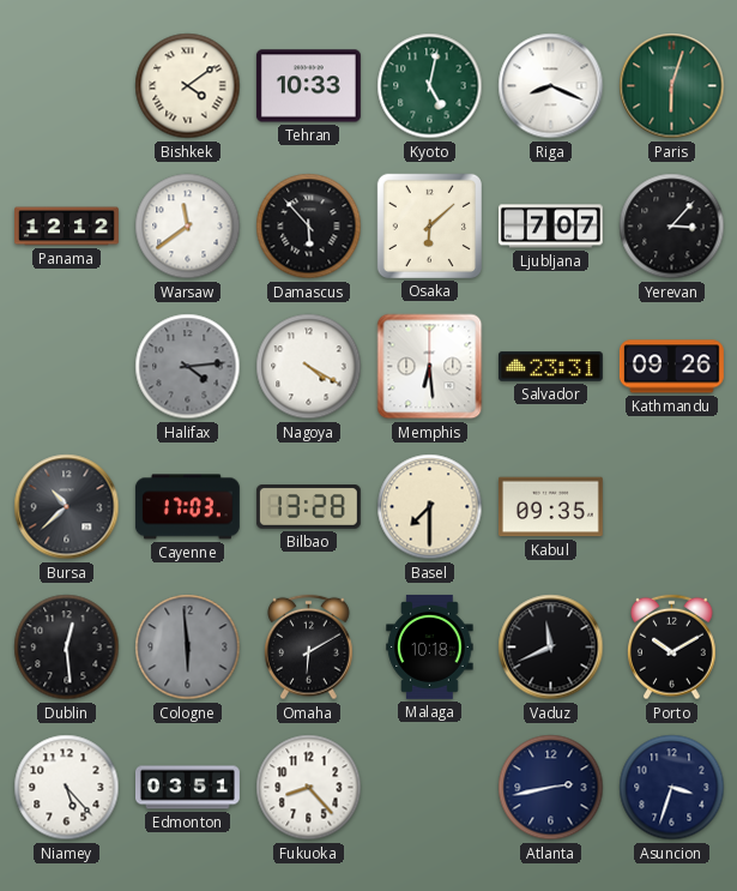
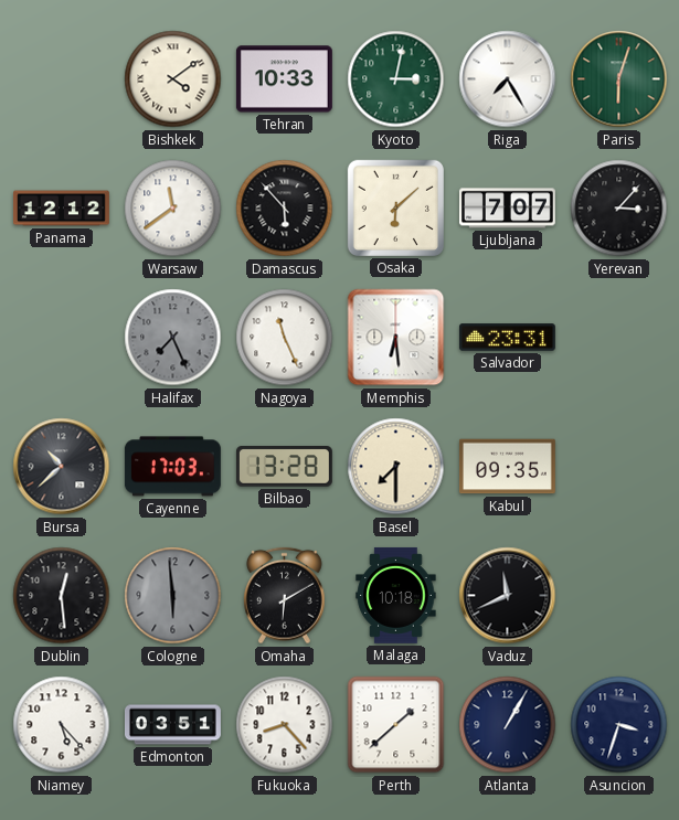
Kyoto: 5:02 -> 3:02
Riga: 8:19 -> 7:25
Halifax: 4:14 -> 7:26
Nagoya: 4:20 -> 11:26
Kathmandu: 09:26 -> none
Porto: 10:10 -> none
Perth: none -> 1:38
Atlanta: 2:43 -> 1:05
